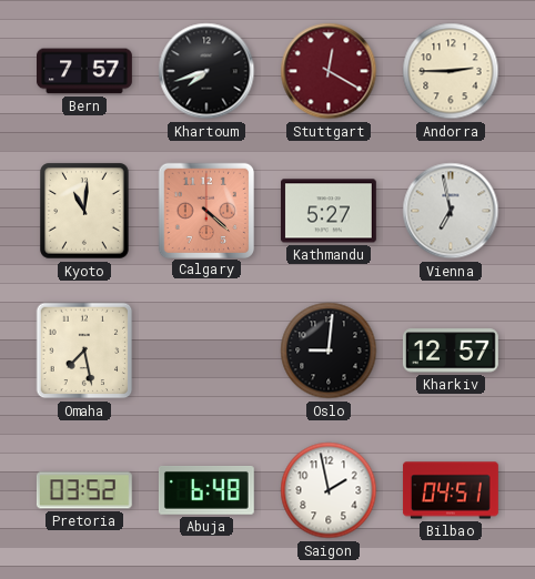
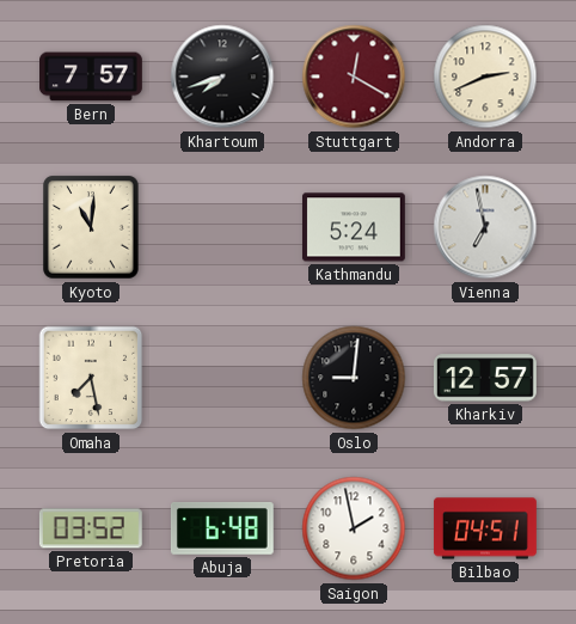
Andorra: 2:45 -> 2:41
Calgary: 4:22 -> none
Kathmandu: 5:27 -> 5:24
